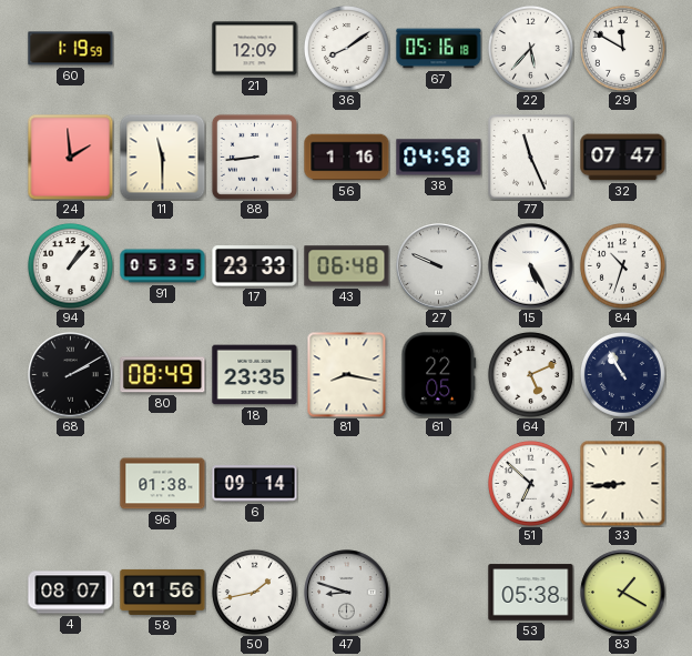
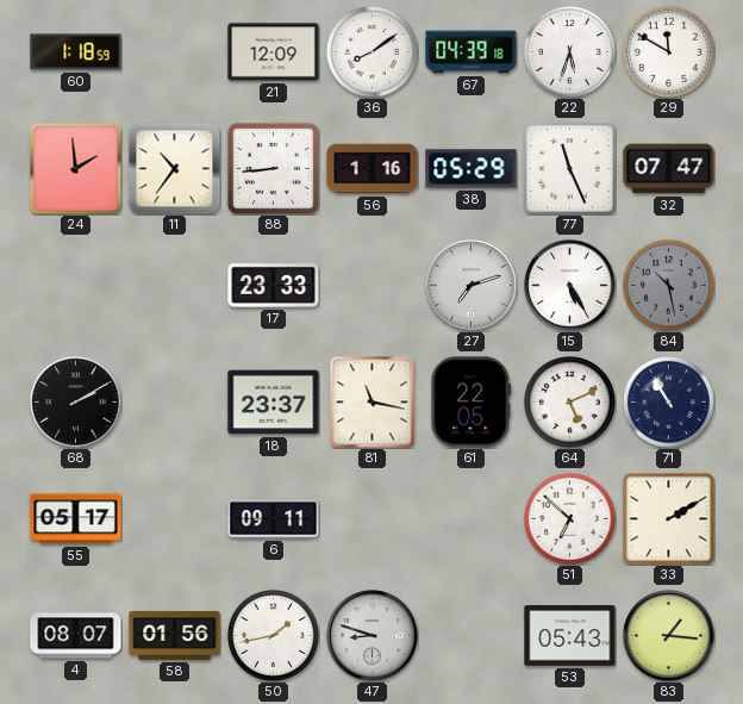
60: 1:19 -> 1:18
67: 05:16 -> 04:39
22: 5:37 -> 5:33
11: 11:30 -> 10:36
38: 04:58 -> 05:29
94: 1:07 -> none
91: 05:35 -> none
43: 06:48 -> none
27: 9:49 -> 7:12
84: 10:33 -> 10:28
84 dial: white -> grey
80: 08:49 -> none
18: 23:35 -> 23:37
81: 8:17 -> 11:17
55: none -> 05:17
96: 01:38 -> none
6: 09:14 -> 09:11
33: 8:44 -> 2:10
53: 05:38 -> 05:43
83: 1:20 -> 1:16
